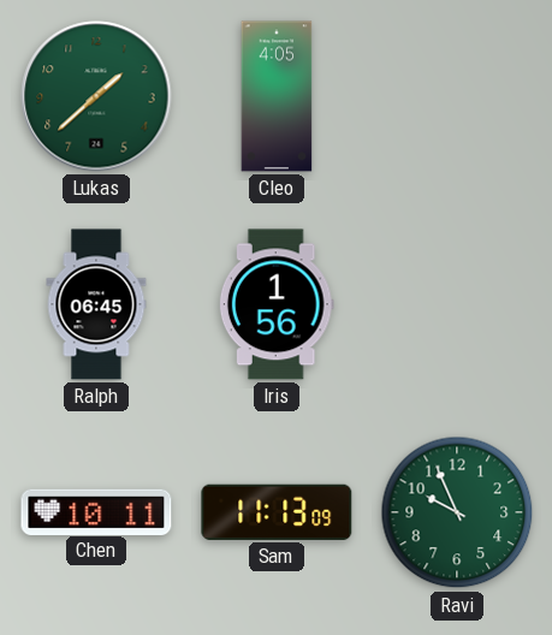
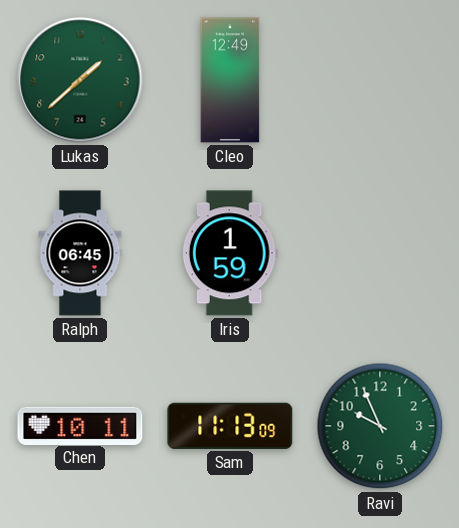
Cleo: 4:05 -> 12:49
Iris: 1:56 -> 1:59
